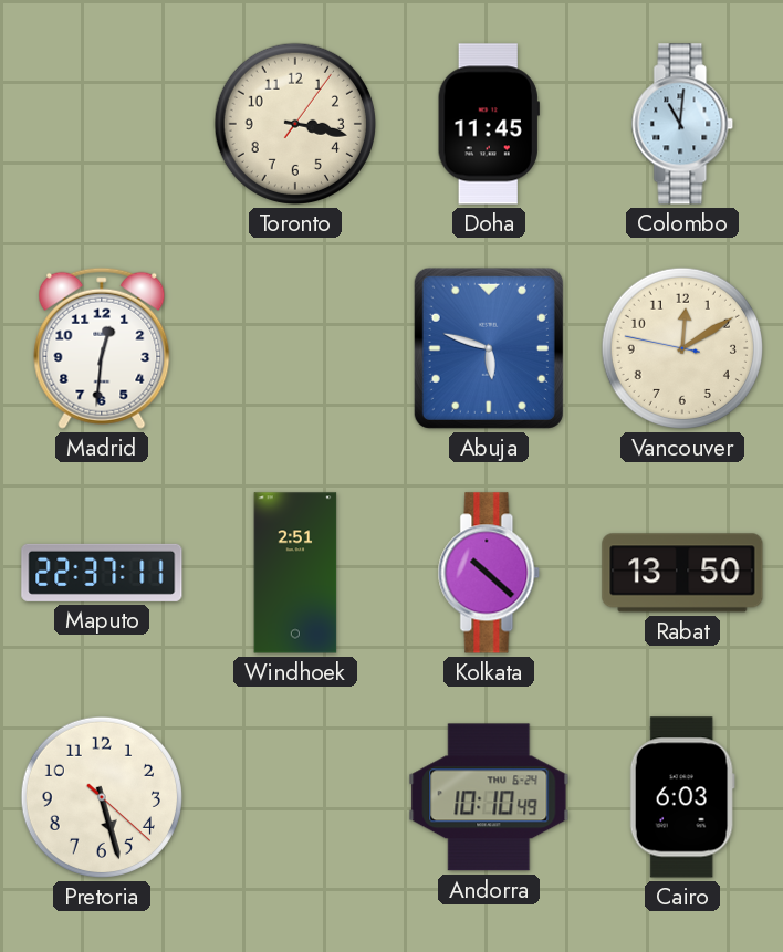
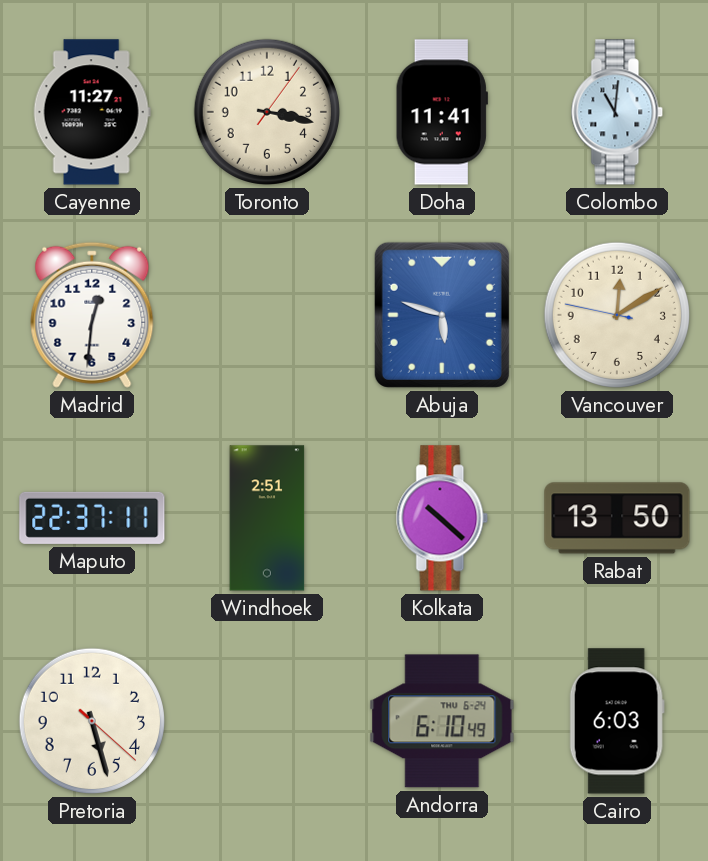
Cayenne: none -> 11:27
Doha: 11:45 -> 11:41
Andorra: 10:10 -> 6:10
